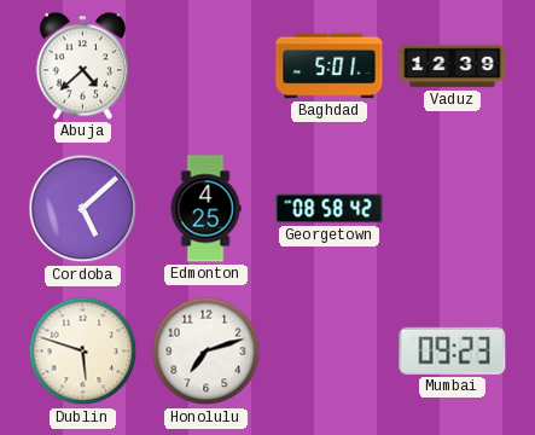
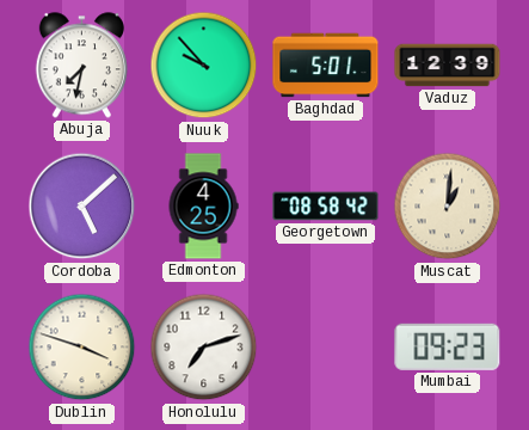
Abuja: 4:38 -> 7:32
Nuuk: none -> 9:53
Muscat: none -> 1:01
Dublin: 5:48 -> 3:48
